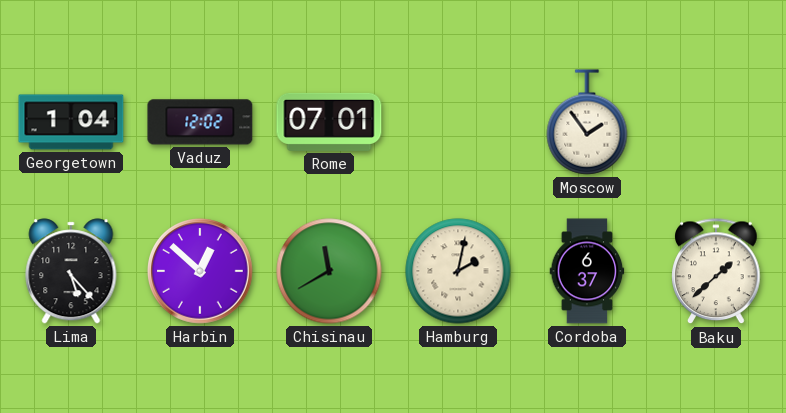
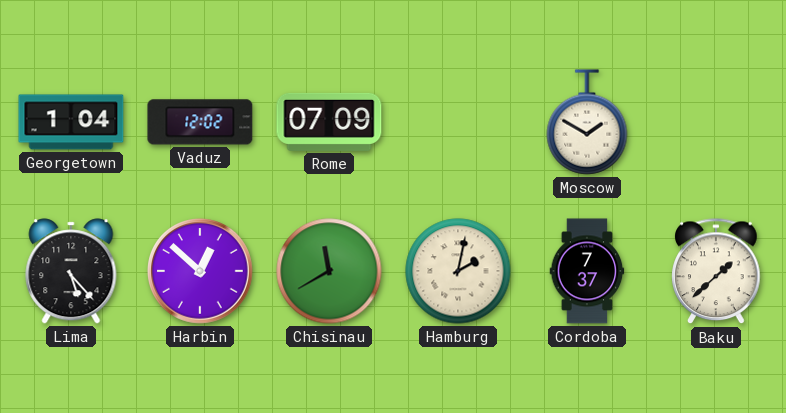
Rome: 07:01 -> 07:09
Moscow: 1:54 -> 1:50
Cordoba: 6:37 -> 7:37
